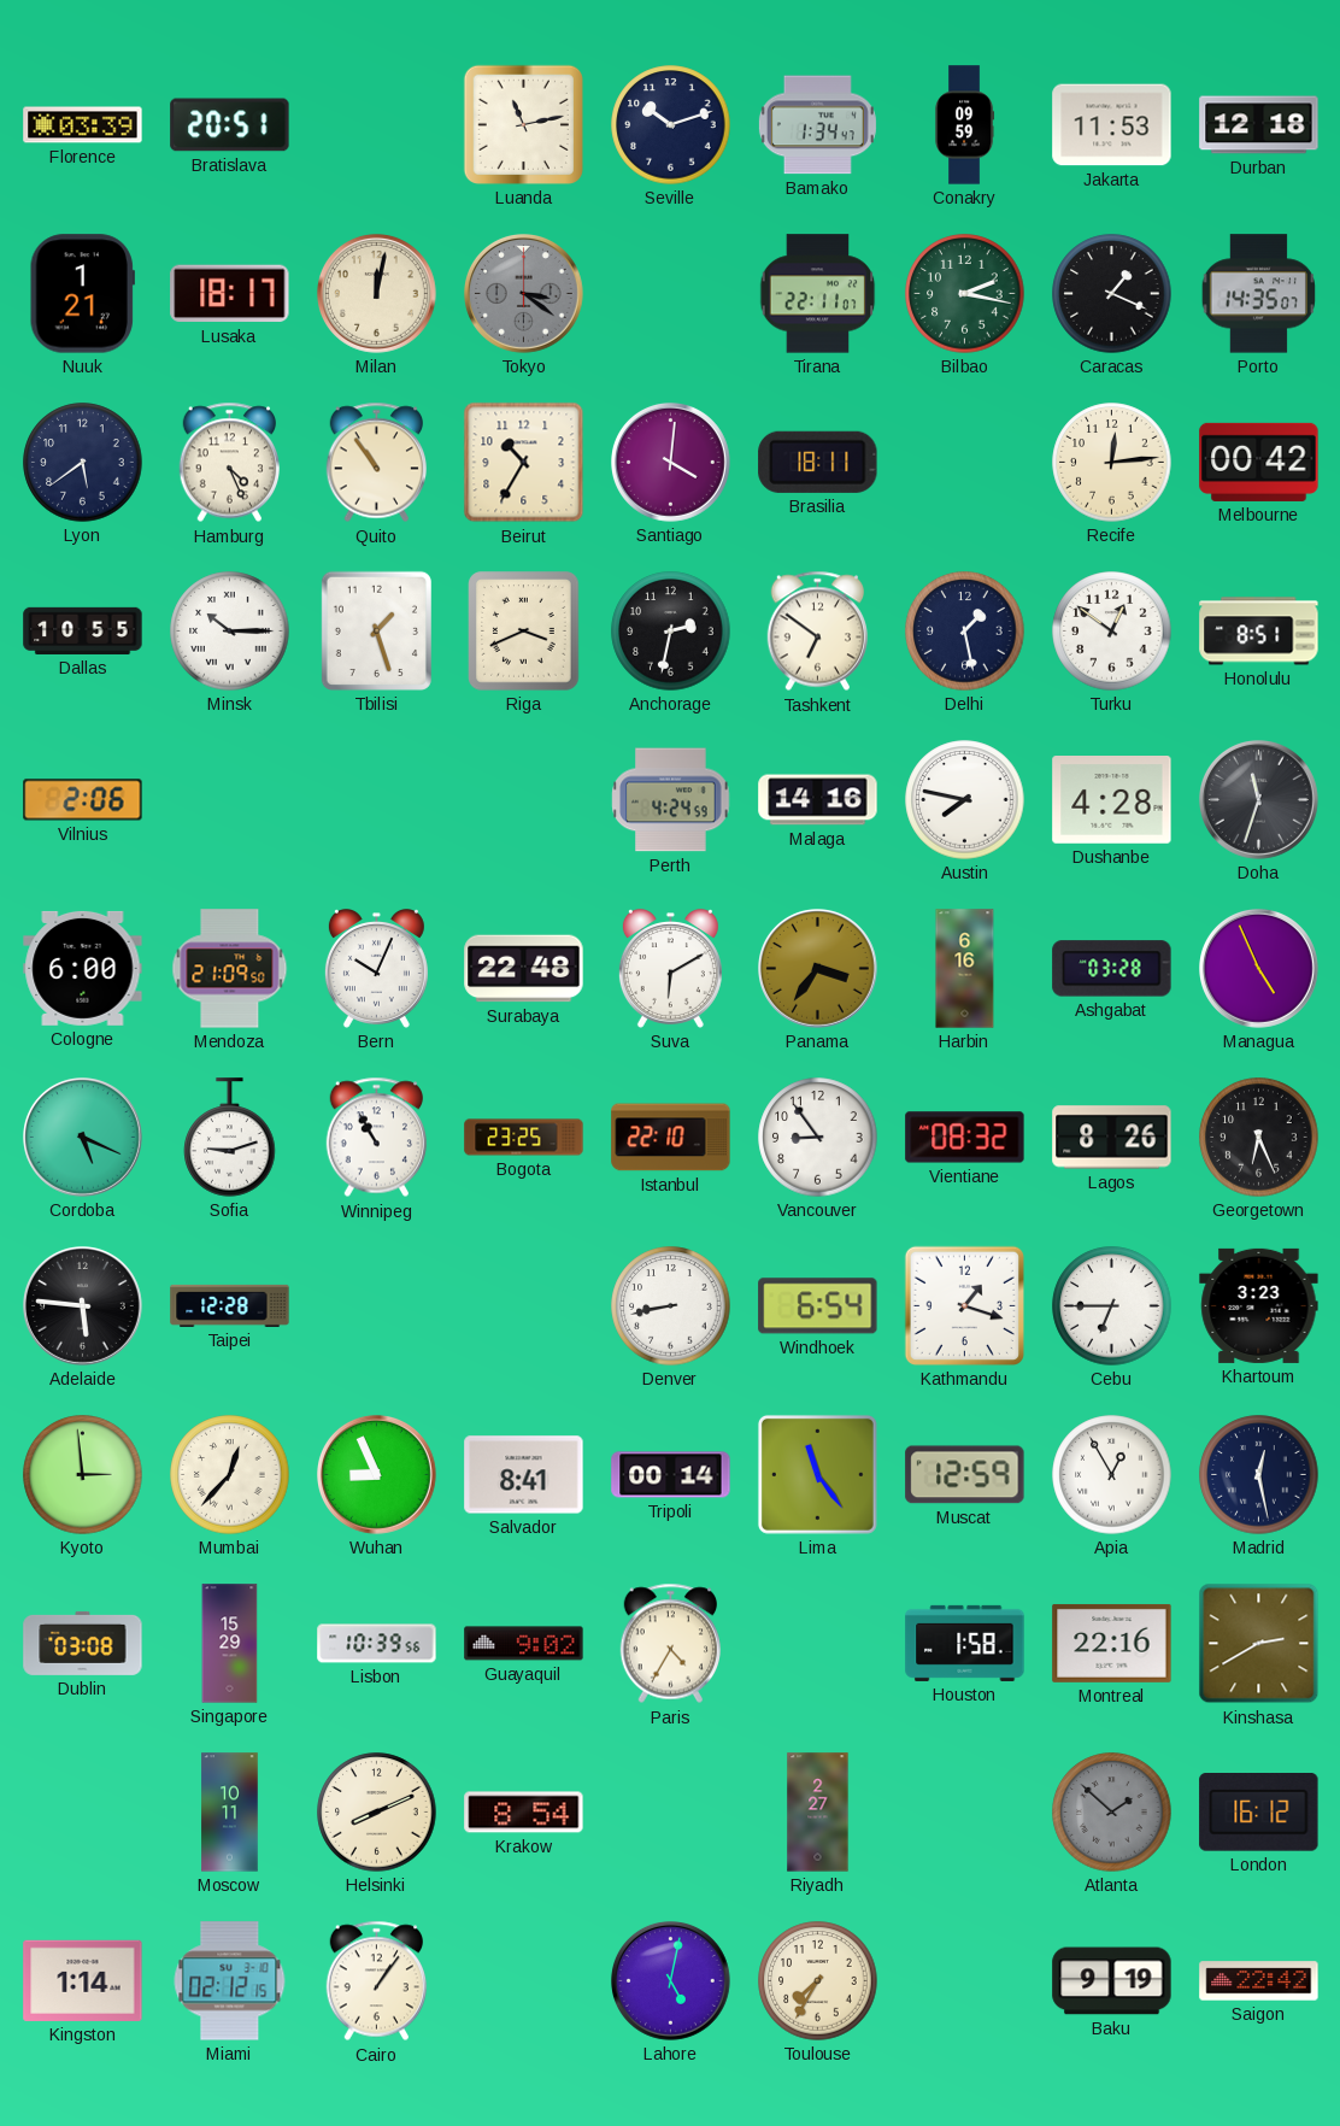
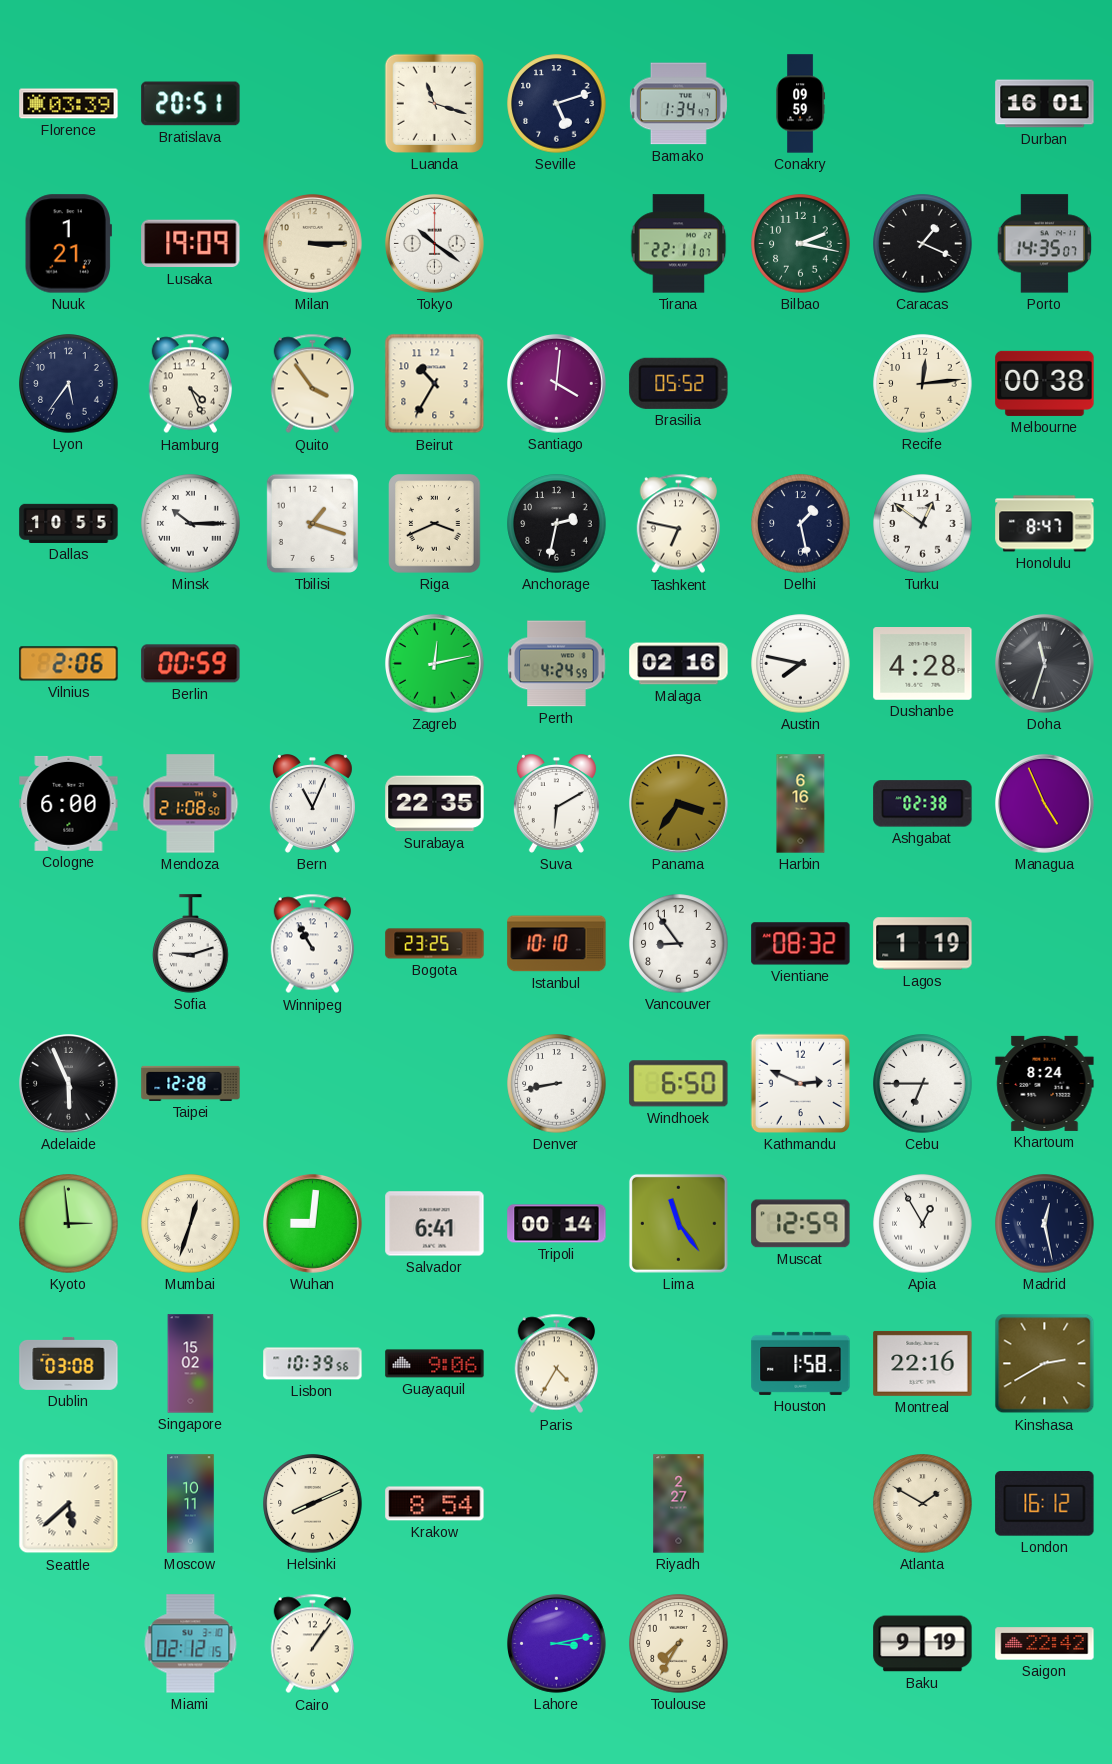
Luanda: 11:13 -> 11:18
Seville: 10:12 -> 5:12
Jakarta: 11:53 -> none
Durban: 12:18 -> 16:01
Lusaka: 18:17 -> 19:09
Milan: 12:02 -> 3:15
Tokyo: 3:21 -> 10:21
Tokyo dial: grey -> white
Lyon: 5:39 -> 5:36
Quito: 10:54 -> 3:54
Brasilia: 18:11 -> 05:52
Melbourne: 00:42 -> 00:38
Tbilisi: 1:27 -> 1:18
Tashkent: 6:51 -> 6:47
Honolulu: 8:51 -> 8:47
Berlin: none -> 00:59
Zagreb: none -> 12:13
Malaga: 14:16 -> 02:16
Mendoza: 21:09 -> 21:08
Bern: 10:04 -> 11:04
Surabaya: 22:48 -> 22:35
Ashgabat: 03:28 -> 02:38
Cordoba: 5:19 -> none
Istanbul: 22:10 -> 10:10
Lagos: 8:26 -> 1:19
Georgetown: 6:26 -> none
Adelaide: 5:46 -> 5:56
Windhoek: 6:54 -> 6:50
Kathmandu: 1:18 -> 2:49
Khartoum: 3:23 -> 8:24
Mumbai: 12:37 -> 12:33
Wuhan: 8:56 -> 9:01
Salvador: 8:41 -> 6:41
Singapore: 15:29 -> 15:02
Guayaquil: 9:02 -> 9:06
Seattle: none -> 5:38
Atlanta: 1:52 -> 1:50
Atlanta dial: grey -> cream
Kingston: 1:14 -> none
Lahore: 5:02 -> 3:13
